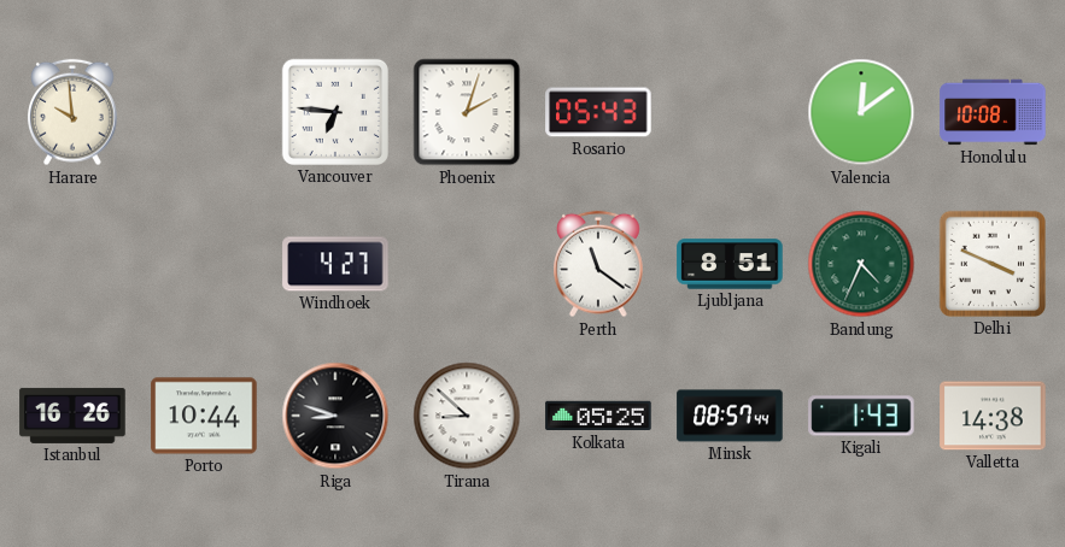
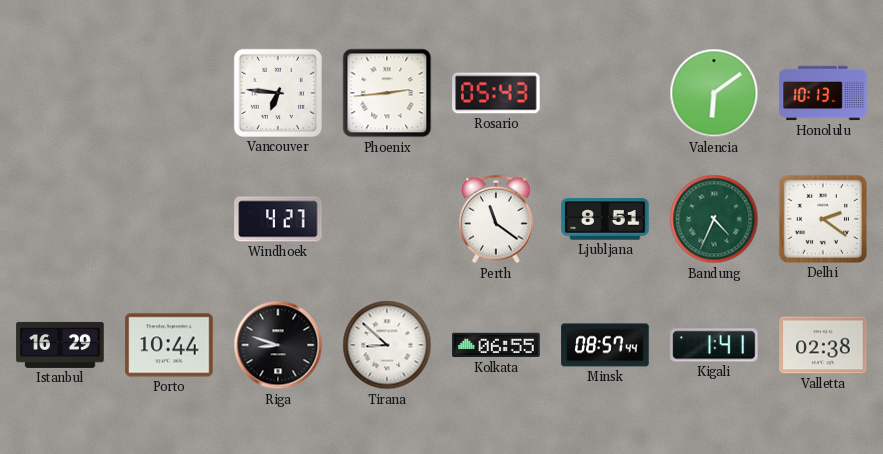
Harare: 9:59 -> none
Phoenix: 2:03 -> 2:44
Valencia: 12:09 -> 6:09
Honolulu: 10:08 -> 10:13
Delhi: 3:49 -> 2:21
Istanbul: 16:26 -> 16:29
Kolkata: 05:25 -> 06:55
Kigali: 1:43 -> 1:41
Valletta: 14:38 -> 02:38
